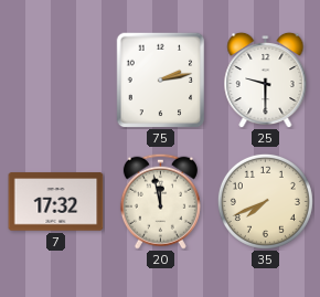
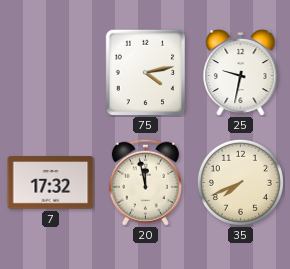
75: 2:13 -> 4:13
25: 9:30 -> 9:32
